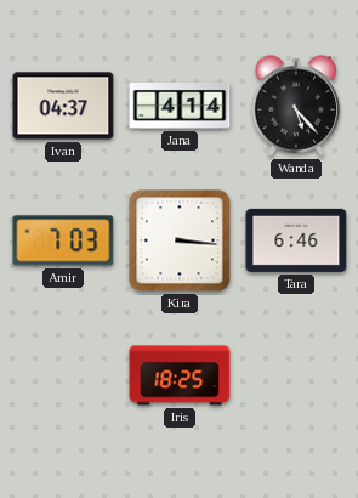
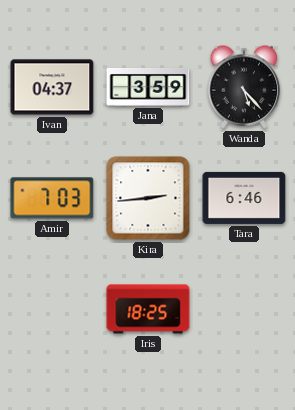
Jana: 4:14 -> 3:59
Kira: 3:16 -> 2:44
